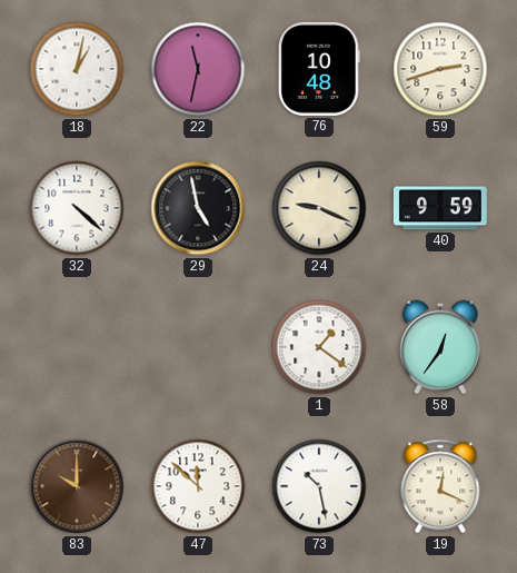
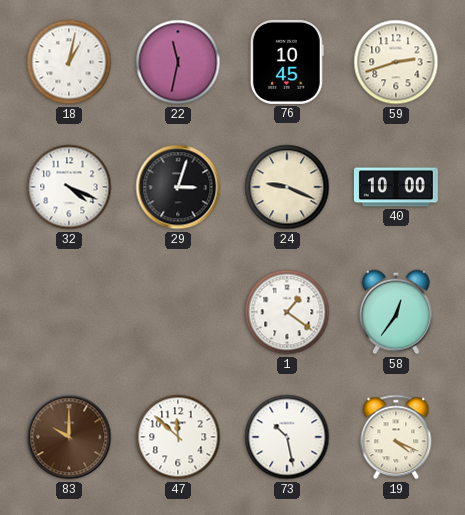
76: 10:48 -> 10:45
32: 4:22 -> 4:19
29: 4:58 -> 3:03
40: 9:59 -> 10:00
19: 12:19 -> 4:19
